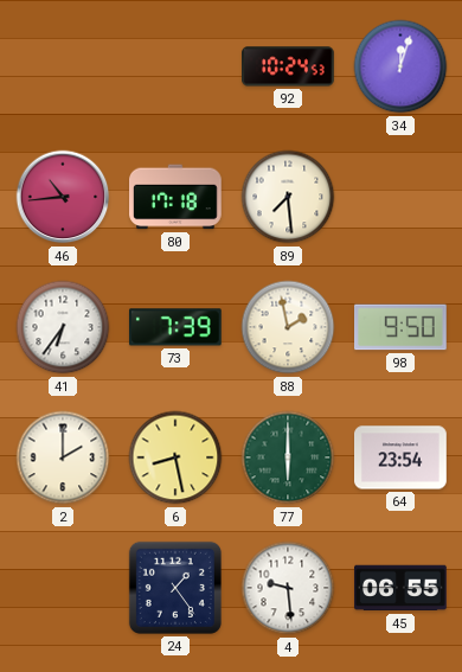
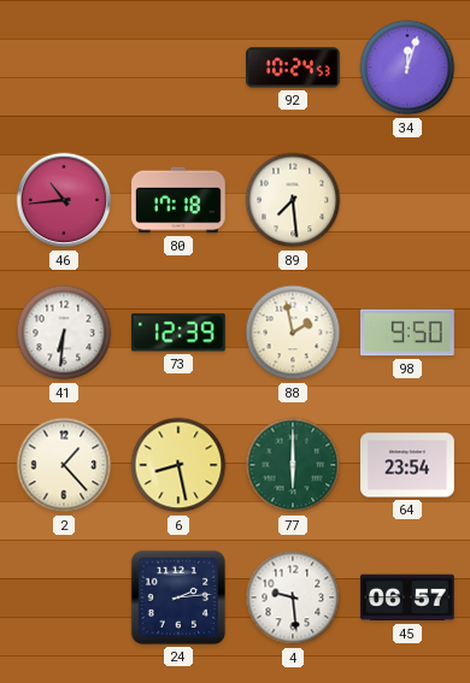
41: 6:36 -> 6:31
73: 7:39 -> 12:39
2: 2:00 -> 1:23
24: 1:24 -> 2:14
45: 06:55 -> 06:57
